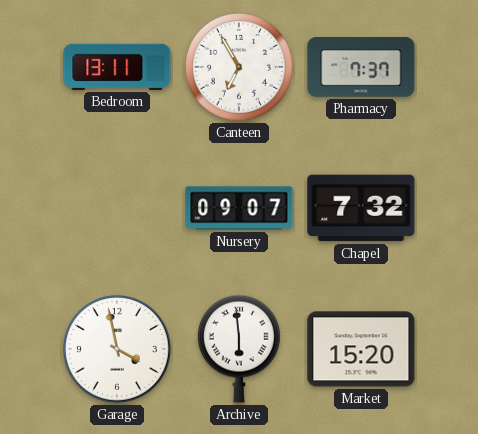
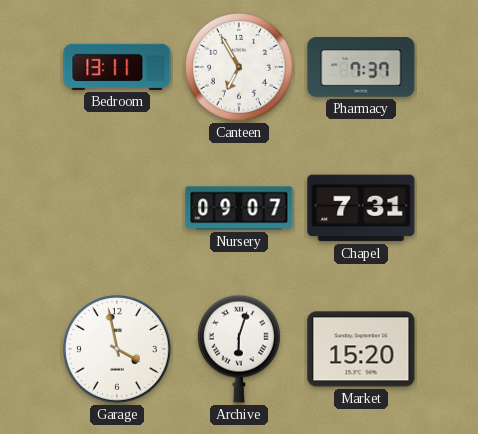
Chapel: 7:32 -> 7:31
Archive: 5:59 -> 6:03
